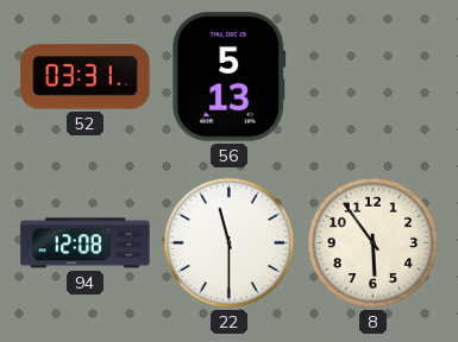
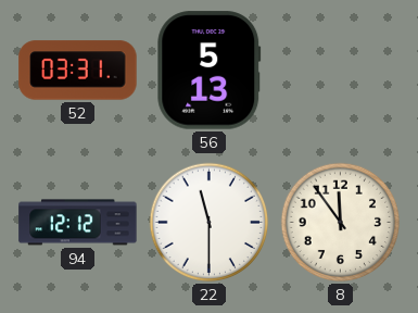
94: 12:08 -> 12:12
8: 5:54 -> 11:54
